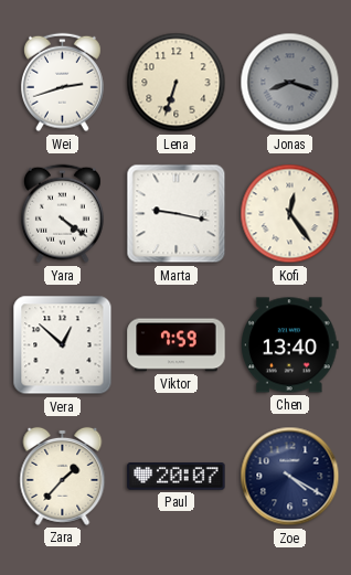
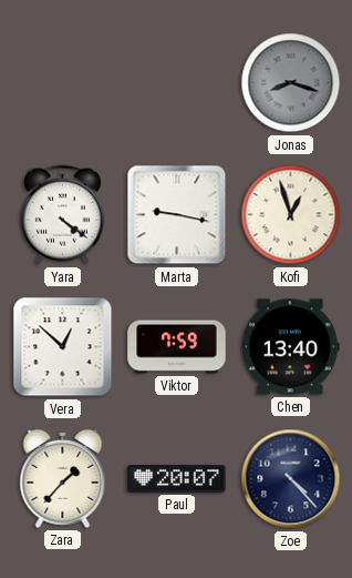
Wei: 2:42 -> none
Lena: 6:33 -> none
Kofi: 12:24 -> 12:57
Zoe: 4:20 -> 4:23
